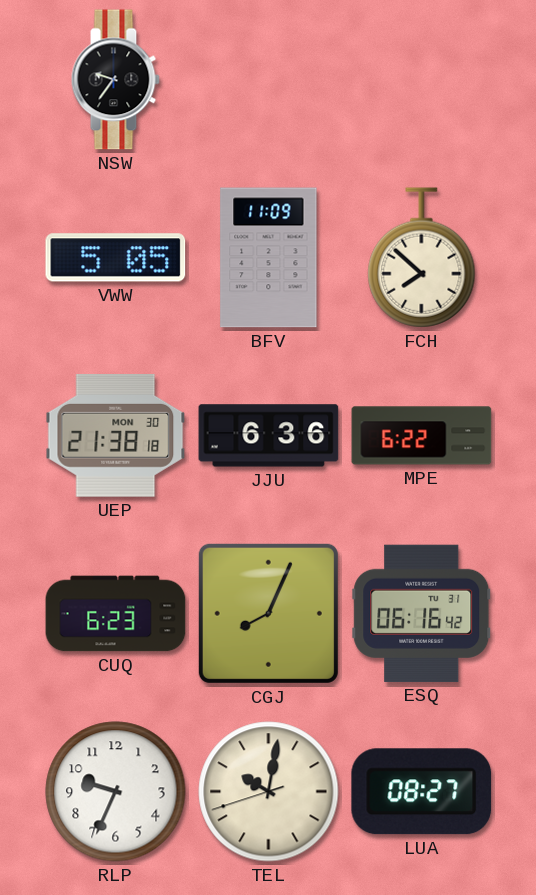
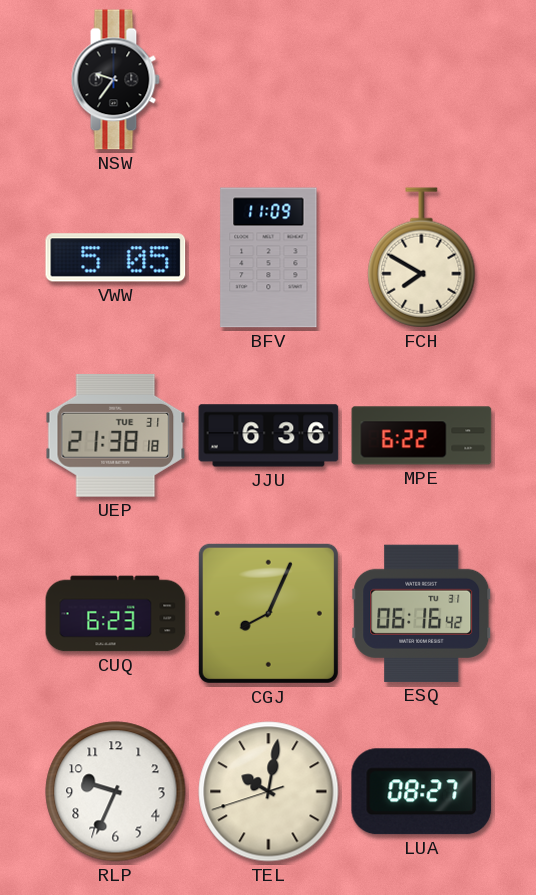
FCH: 7:52 -> 7:50
UEP date: MON 30 -> TUE 31
